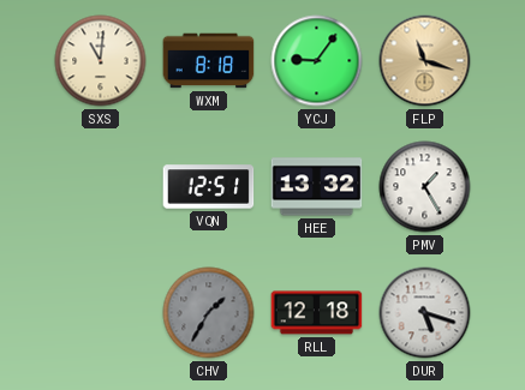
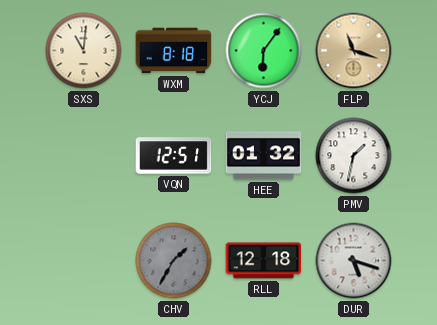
YCJ: 9:06 -> 6:06
HEE: 13:32 -> 01:32
PMV: 1:25 -> 1:32
